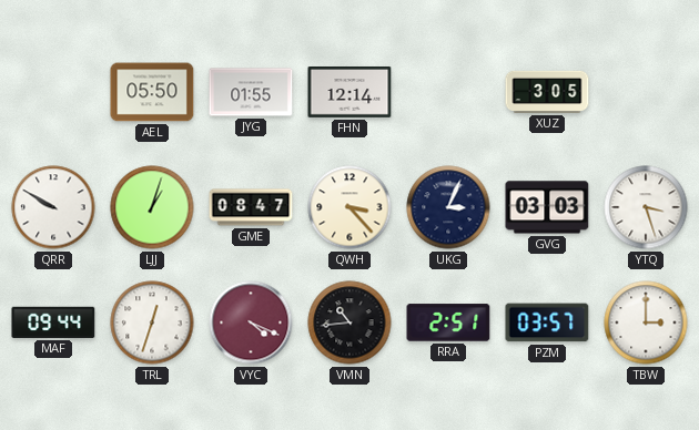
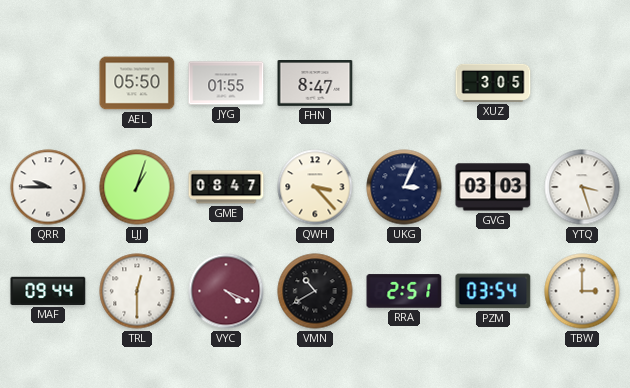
FHN: 12:14 -> 8:47
QRR: 9:50 -> 9:45
TRL: 12:33 -> 12:30
VMN: 10:44 -> 10:40
PZM: 03:57 -> 03:54
